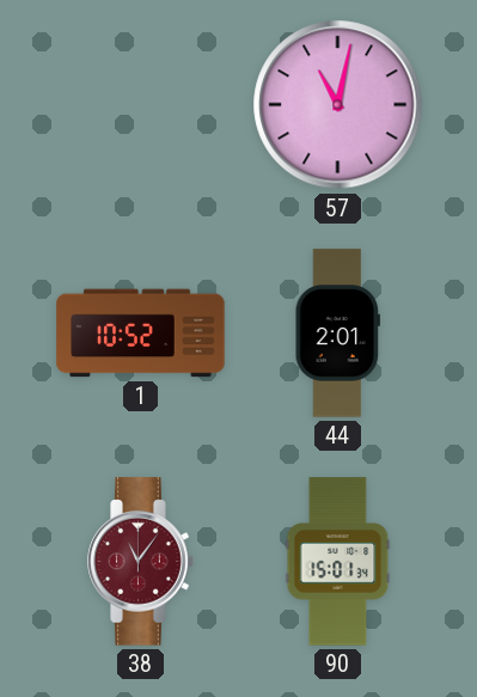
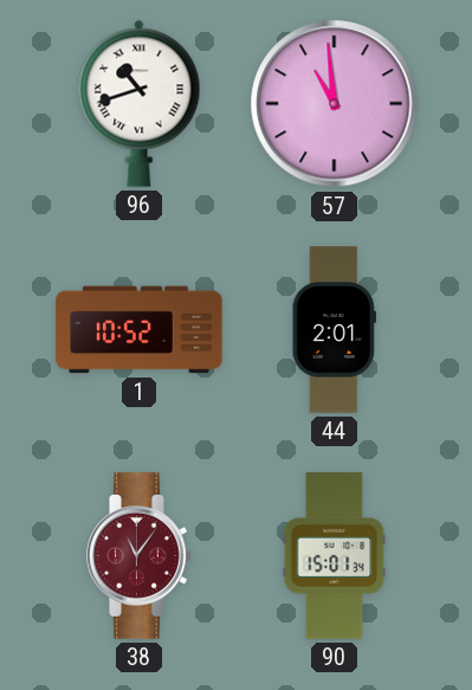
96: none -> 10:42
57: 11:02 -> 10:59
